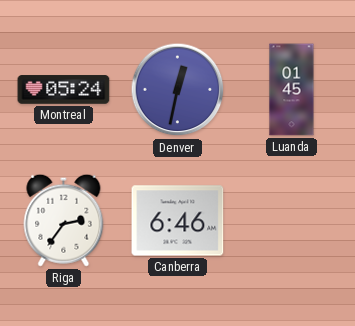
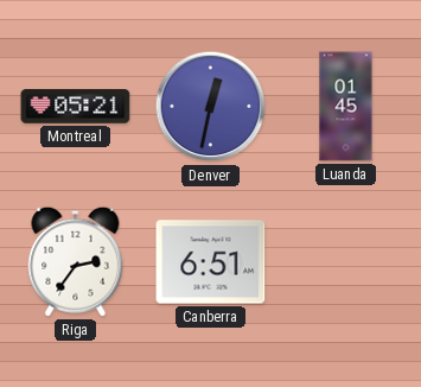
Montreal: 05:24 -> 05:21
Canberra: 6:46 -> 6:51
